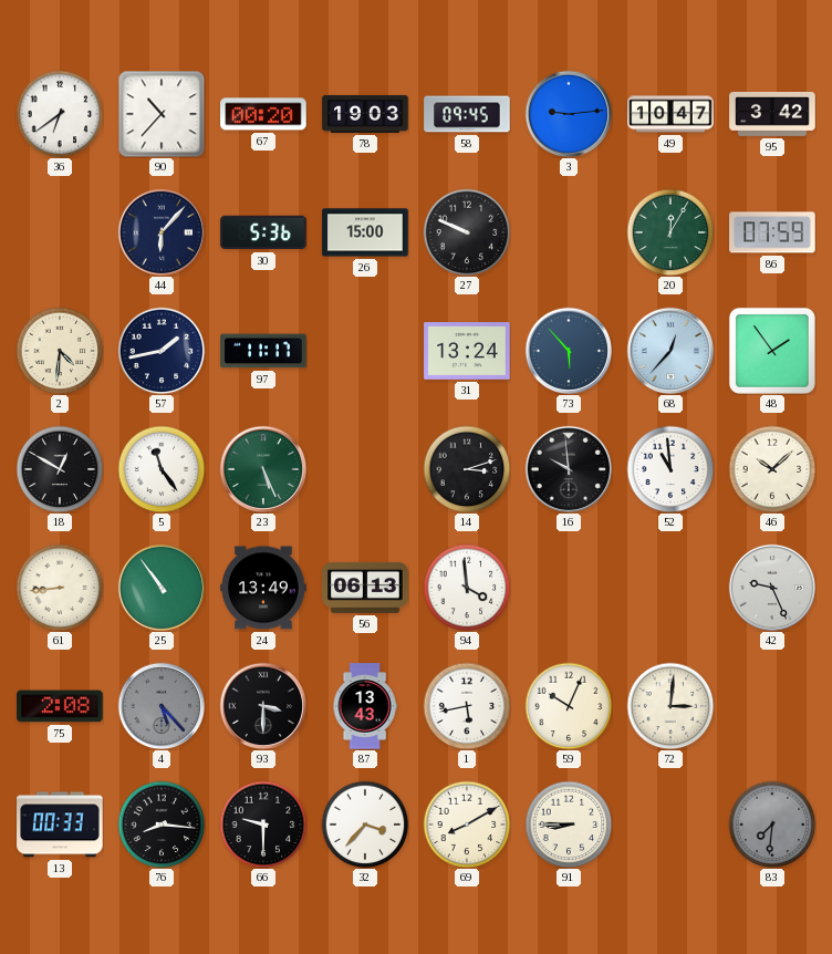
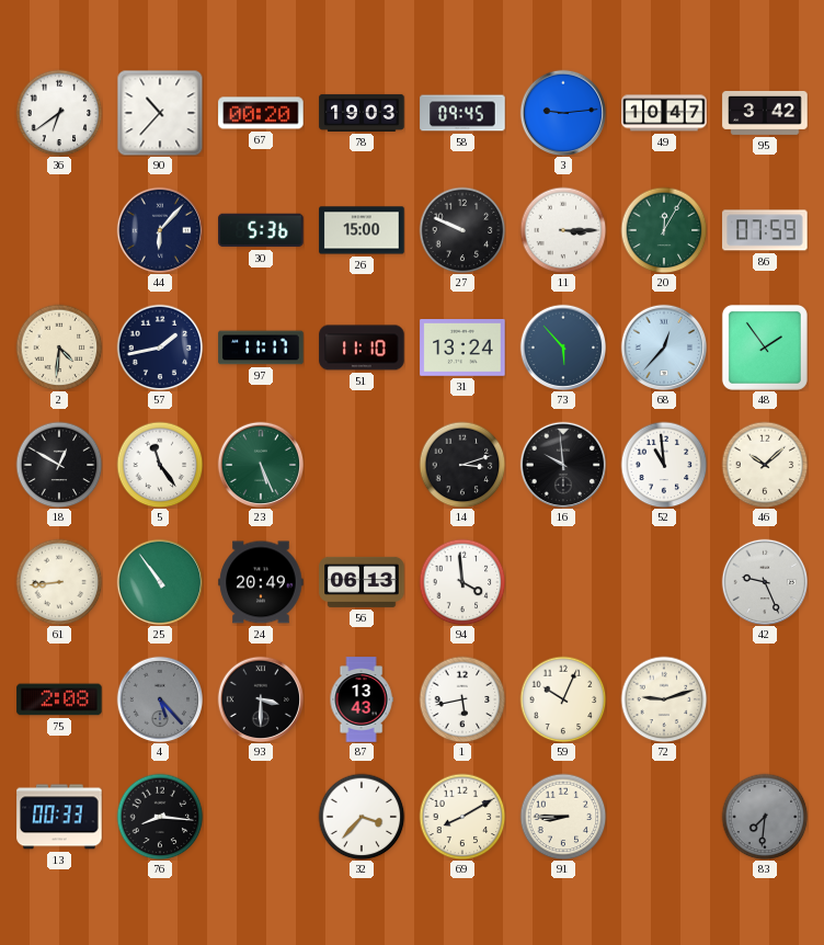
11: none -> 3:15
51: none -> 11:10
24: 13:49 -> 20:49
72: 3:01 -> 9:12
66: 9:30 -> none
